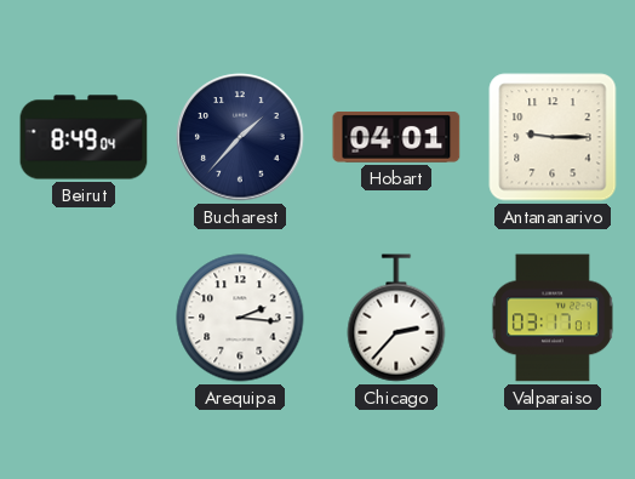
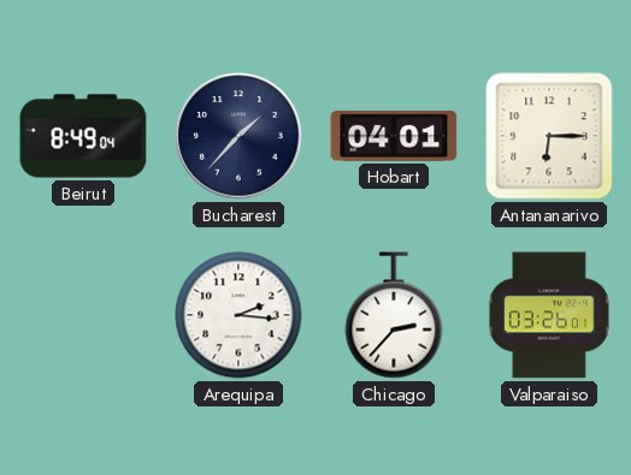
Antananarivo: 9:15 -> 6:15
Valparaiso: 03:17 -> 03:26
